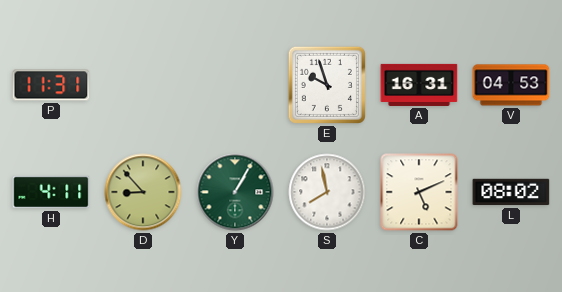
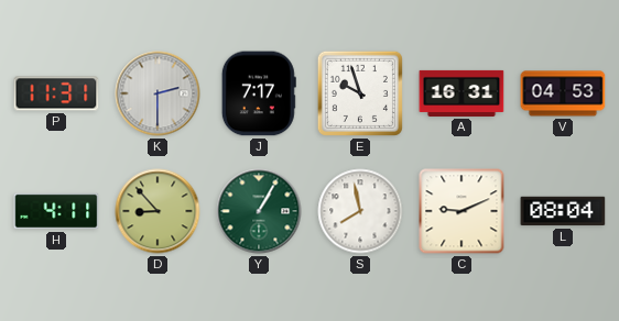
K: none -> 2:30
J: none -> 7:17
C: 5:11 -> 9:11
L: 08:02 -> 08:04
